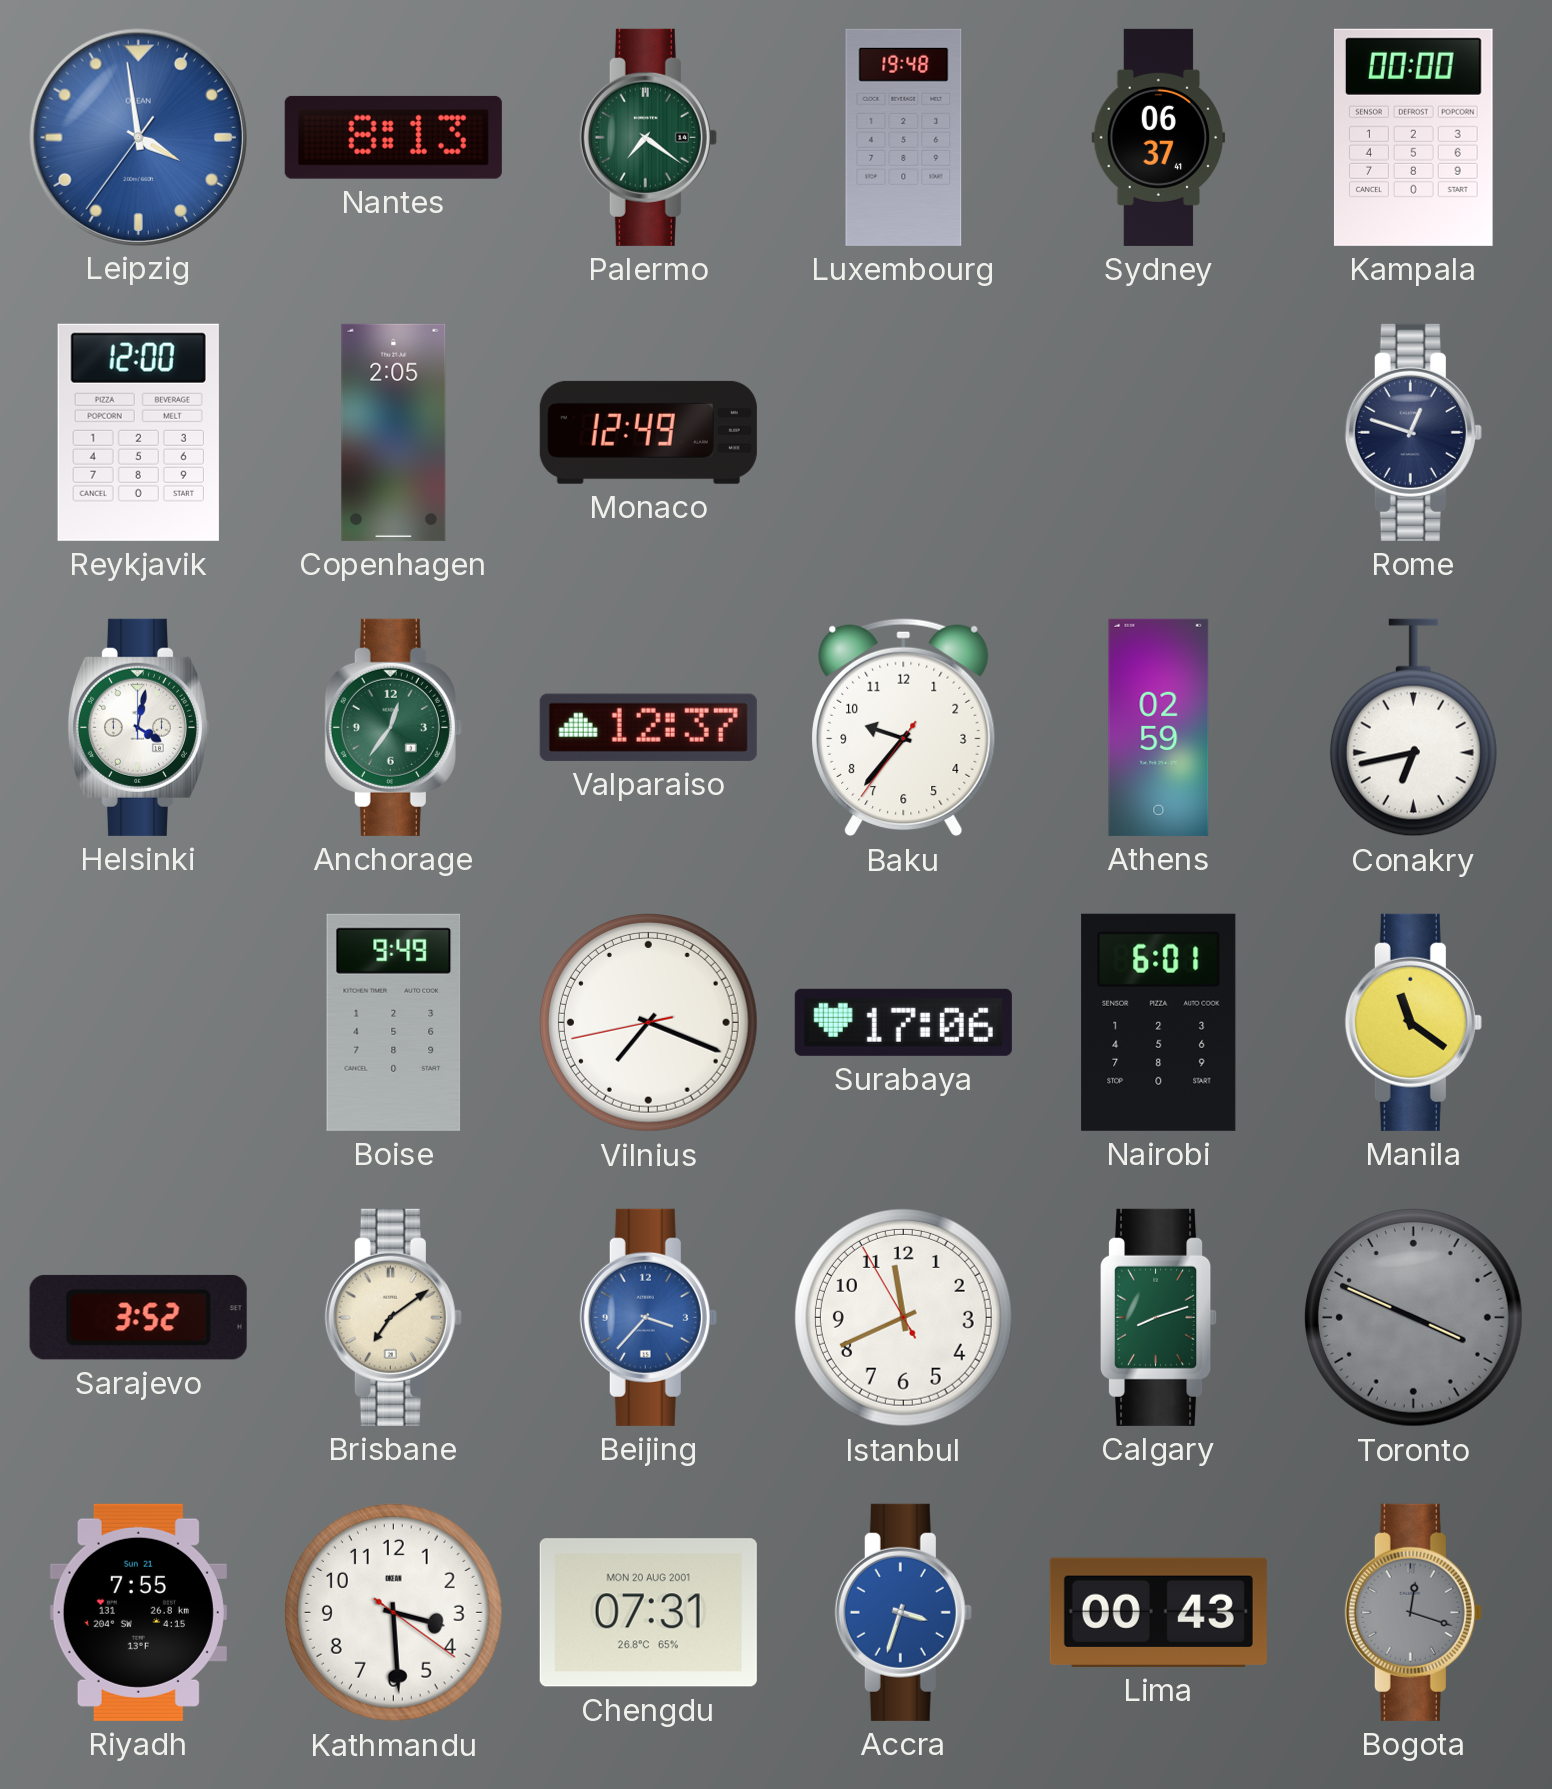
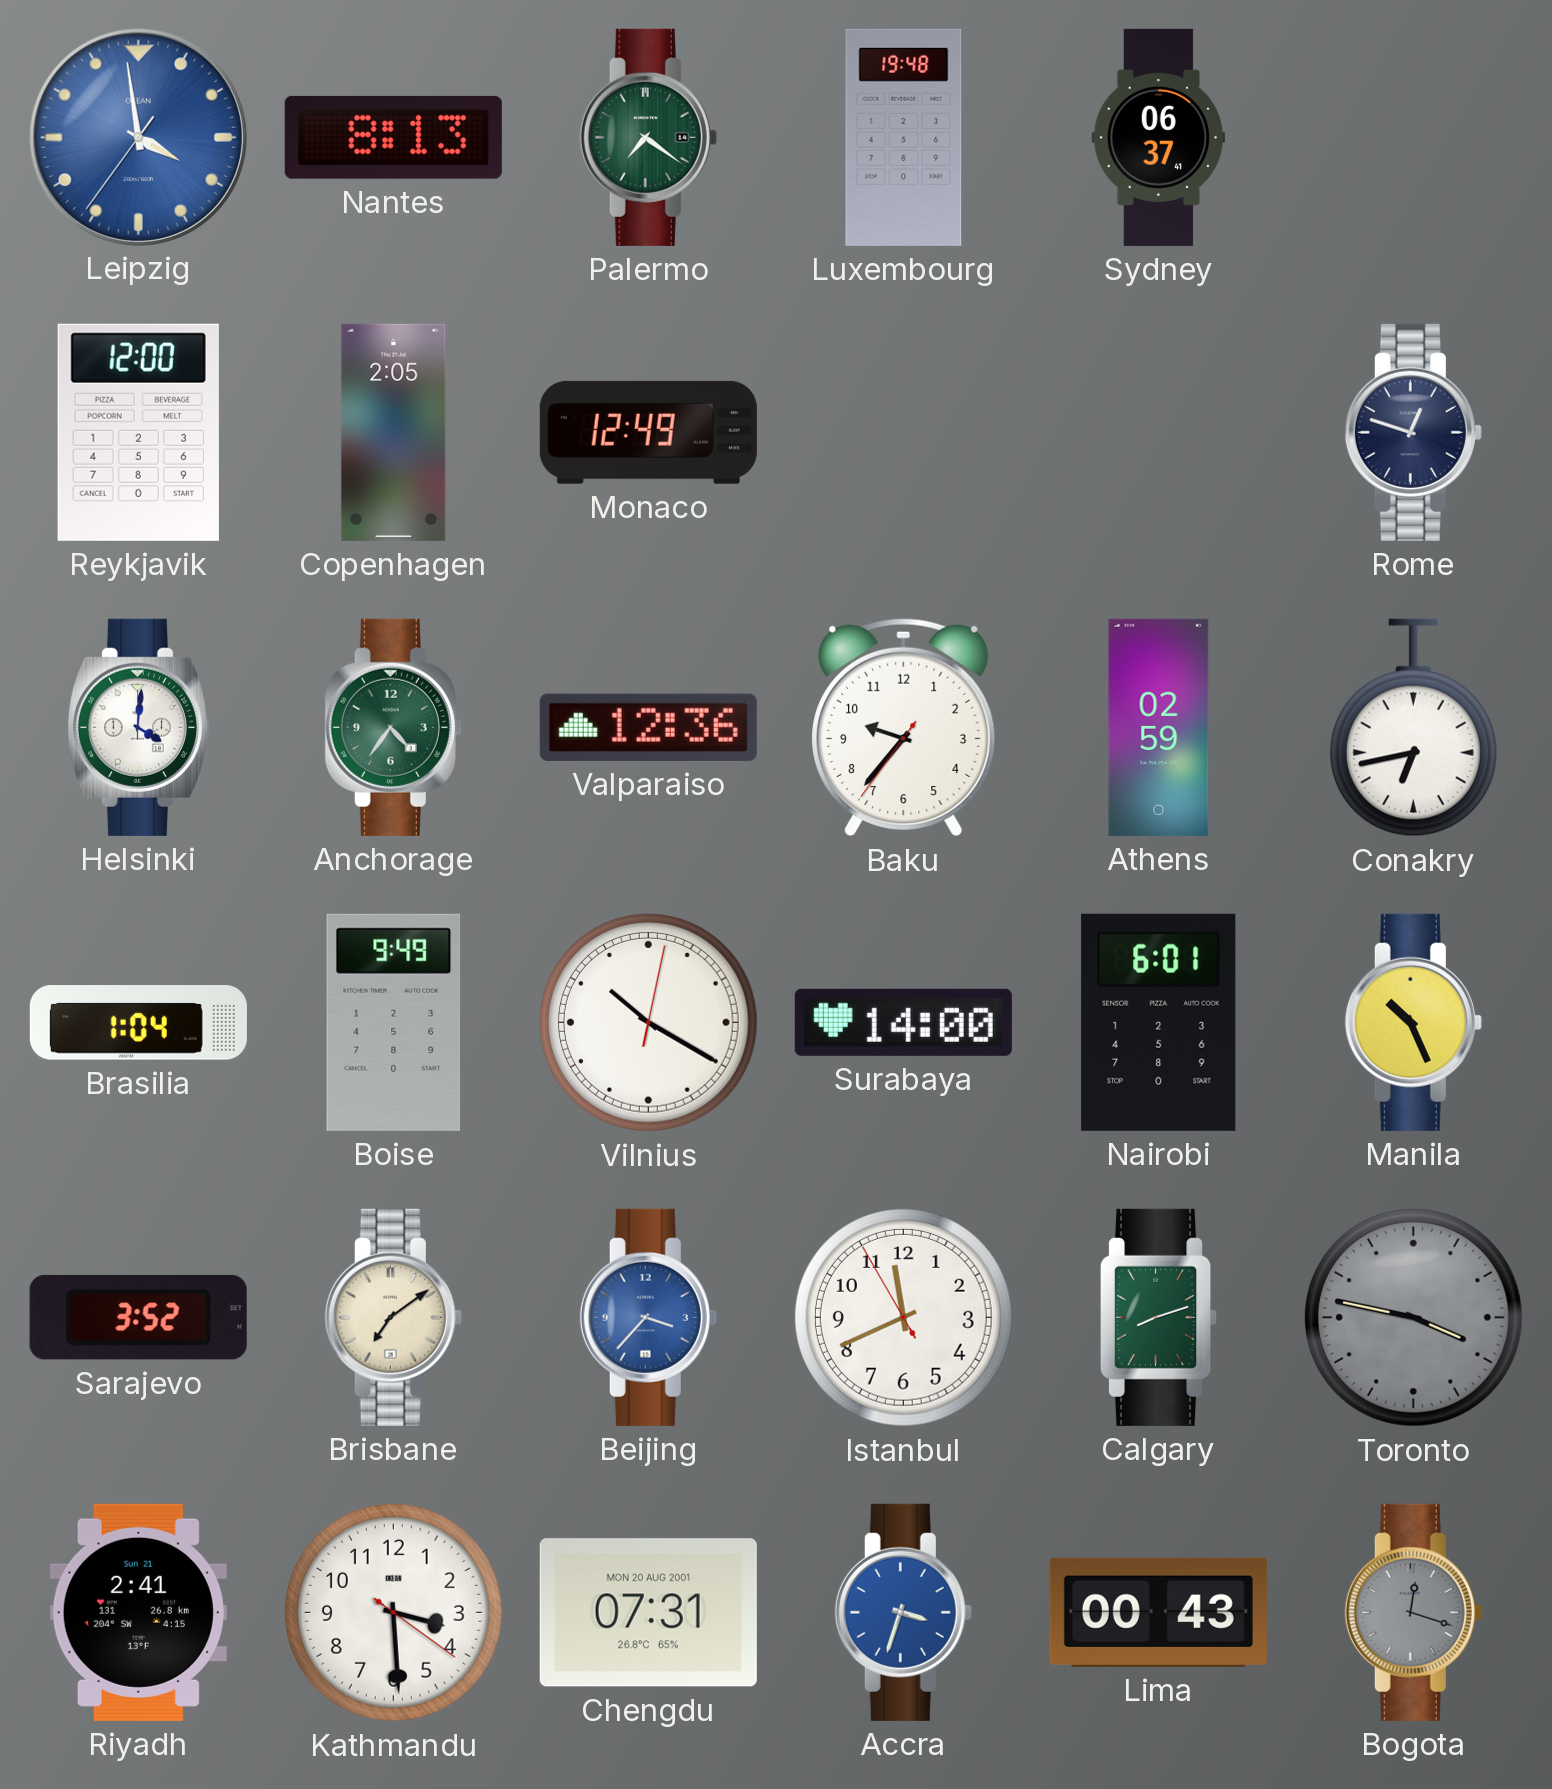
Kampala: 00:00 -> none
Helsinki: 4:02 -> 4:01
Anchorage: 12:36 -> 4:36
Valparaiso: 12:37 -> 12:36
Brasilia: none -> 1:04
Vilnius: 7:18 -> 10:20
Surabaya: 17:06 -> 14:00
Manila: 11:21 -> 10:26
Toronto: 3:49 -> 3:47
Riyadh: 7:55 -> 2:41
